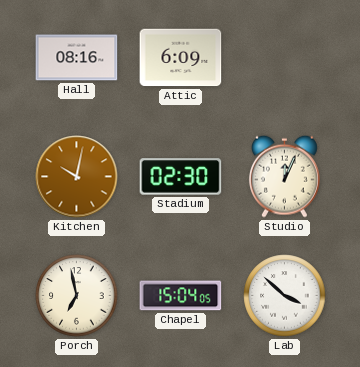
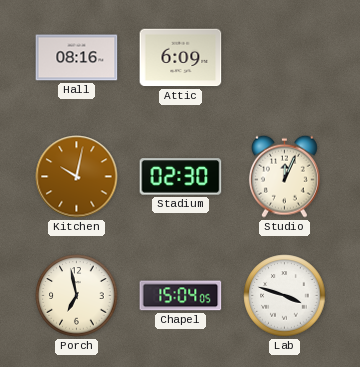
Lab: 3:52 -> 3:48
